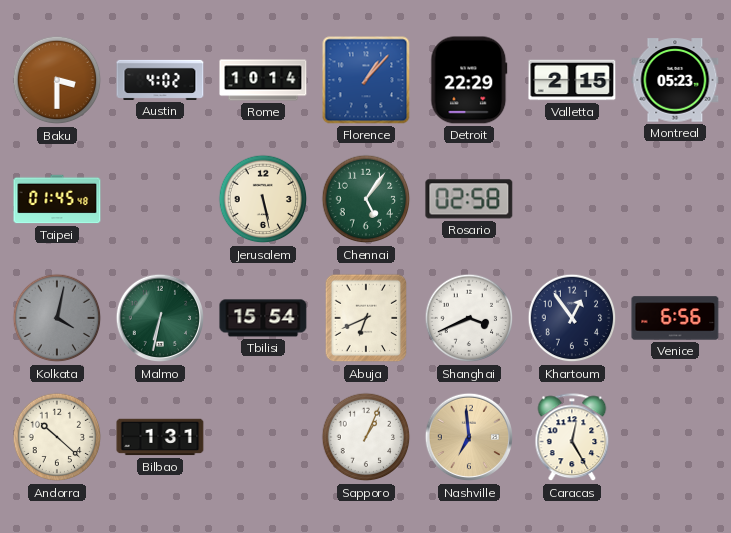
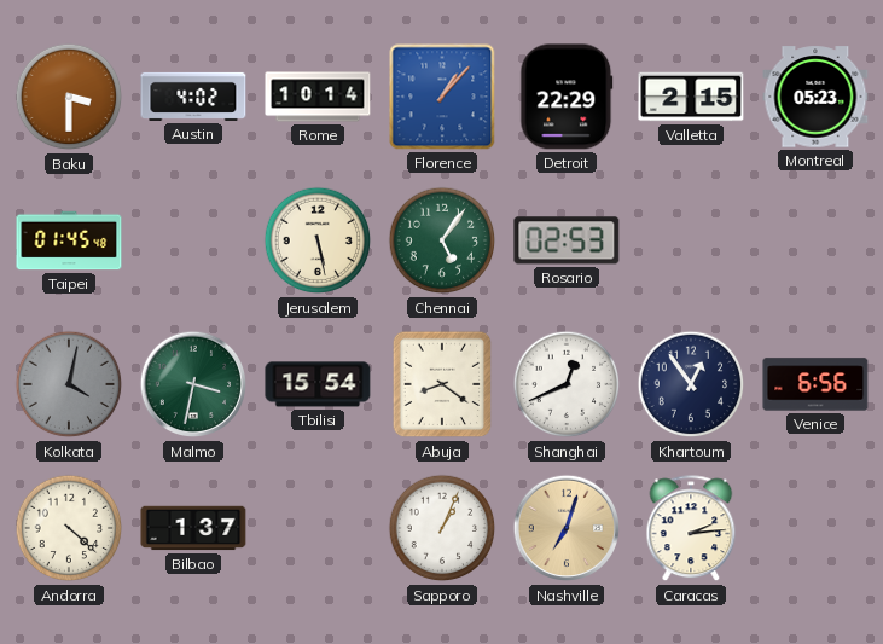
Rosario: 02:58 -> 02:53
Malmo: 6:32 -> 3:32
Abuja: 6:41 -> 8:21
Shanghai: 3:41 -> 12:41
Andorra: 10:22 -> 4:22
Bilbao: 1:31 -> 1:37
Nashville: 6:59 -> 7:03
Caracas: 12:25 -> 2:14
